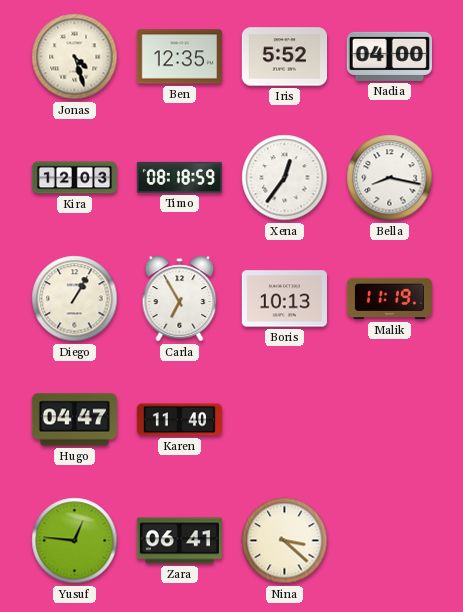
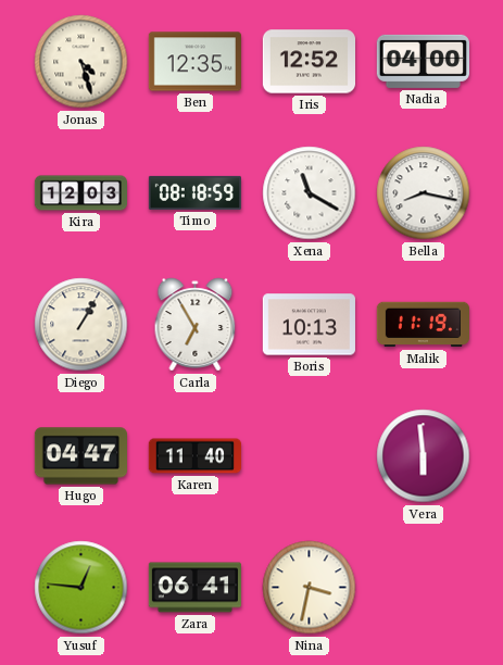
Iris: 5:52 -> 12:52
Xena: 12:36 -> 11:20
Vera: none -> 5:59
Nina: 3:22 -> 3:32
